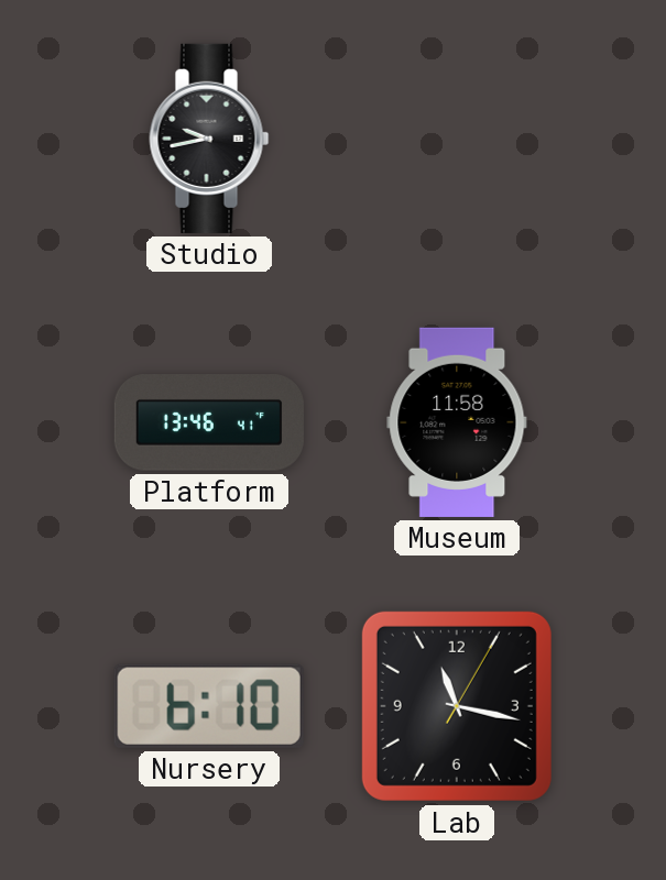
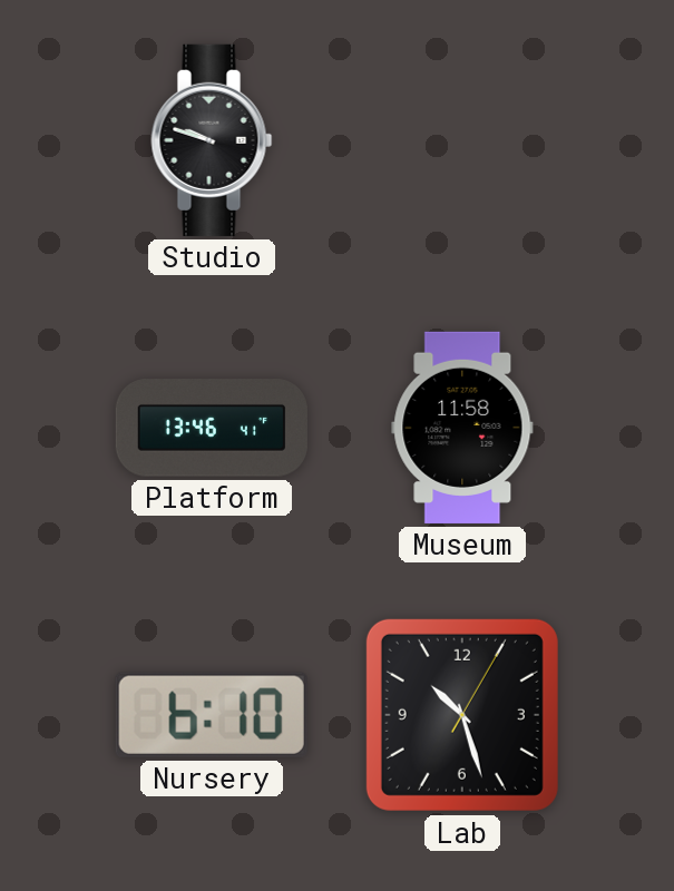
Studio: 9:43 -> 9:48
Lab: 11:17 -> 10:27
